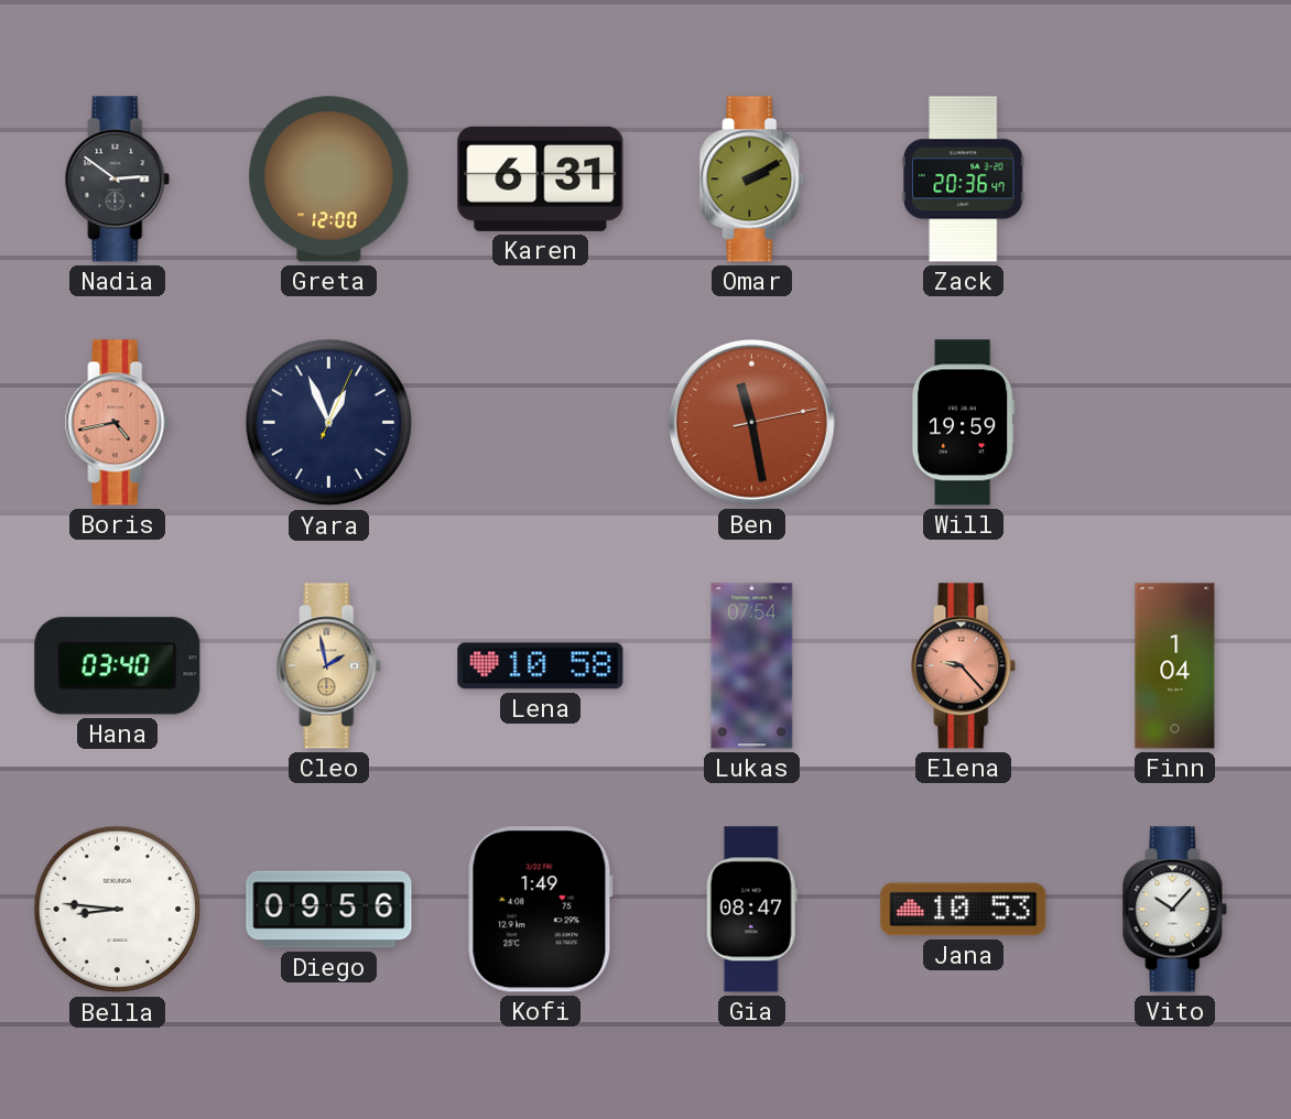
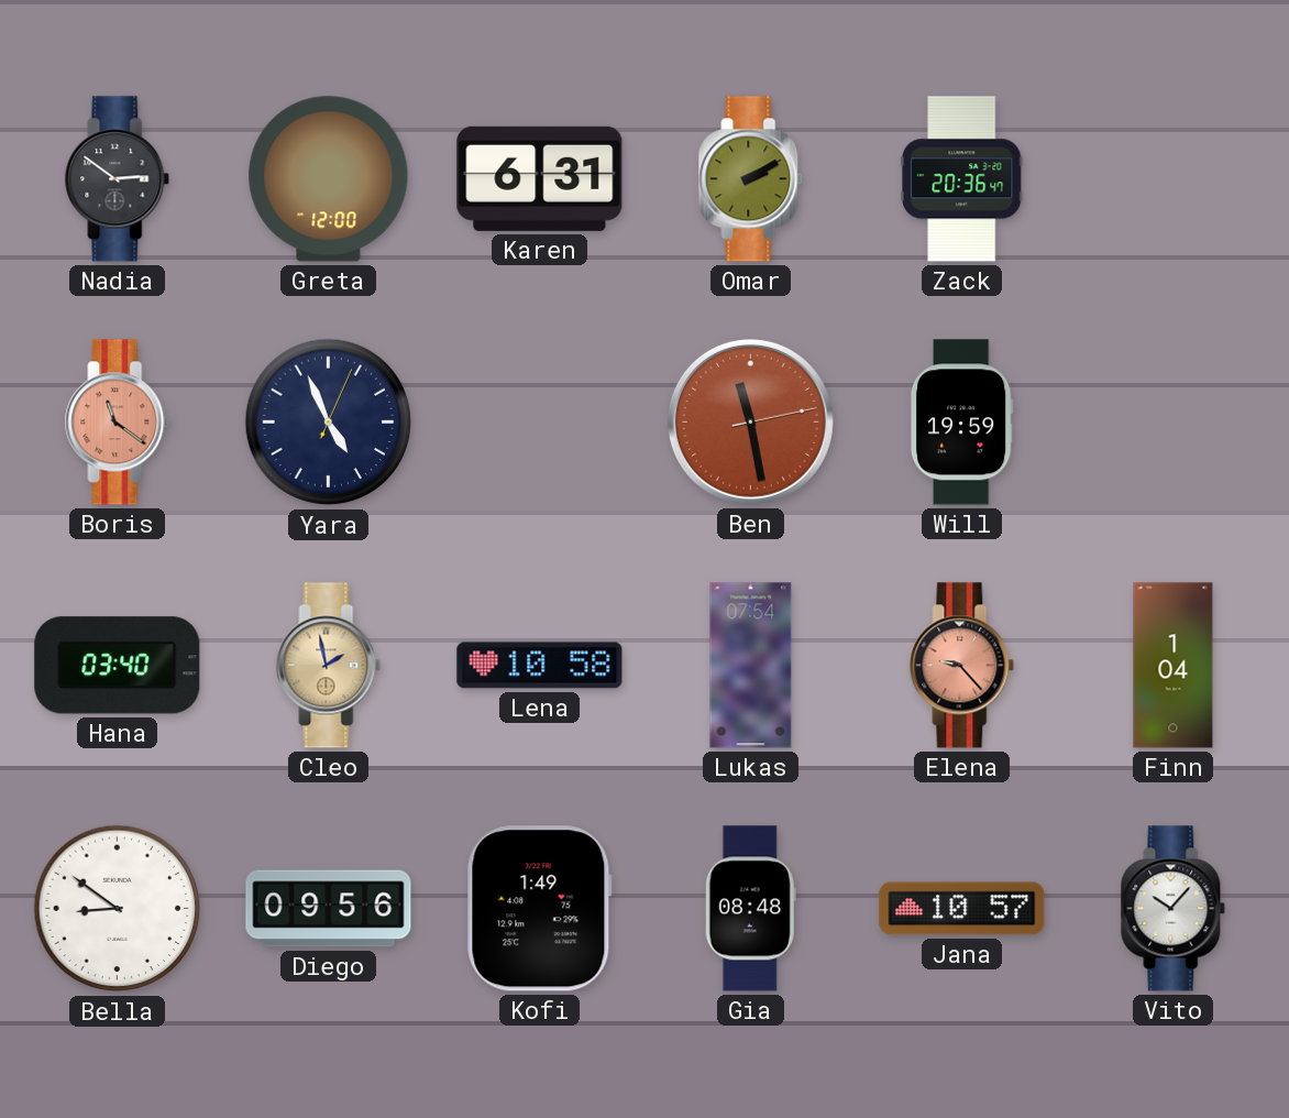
Boris: 4:43 -> 11:21
Yara: 12:56 -> 4:56
Bella: 8:46 -> 8:51
Gia: 08:47 -> 08:48
Jana: 10:53 -> 10:57
